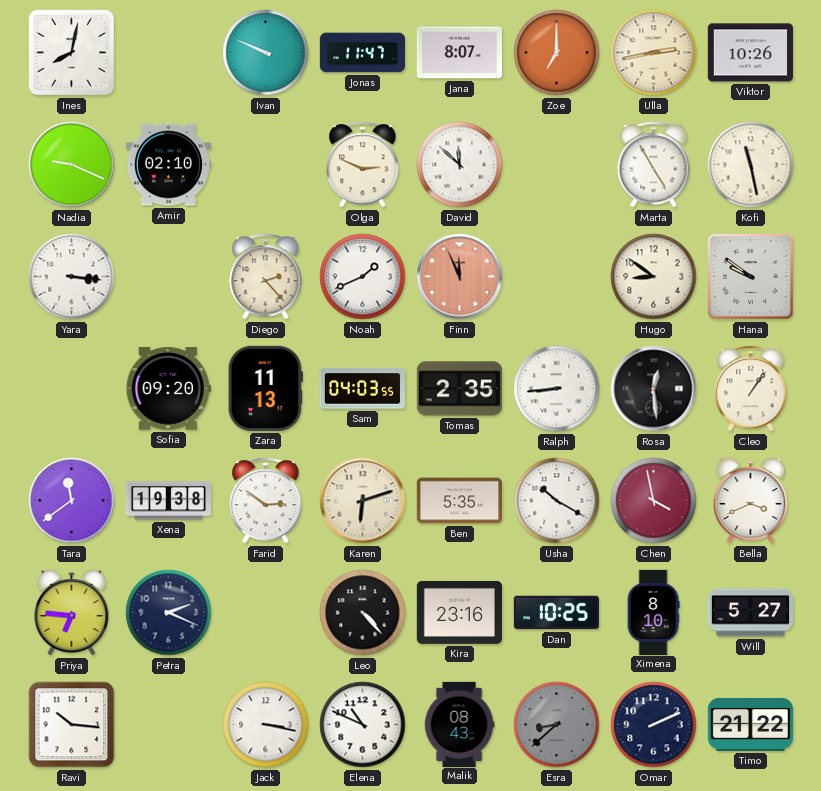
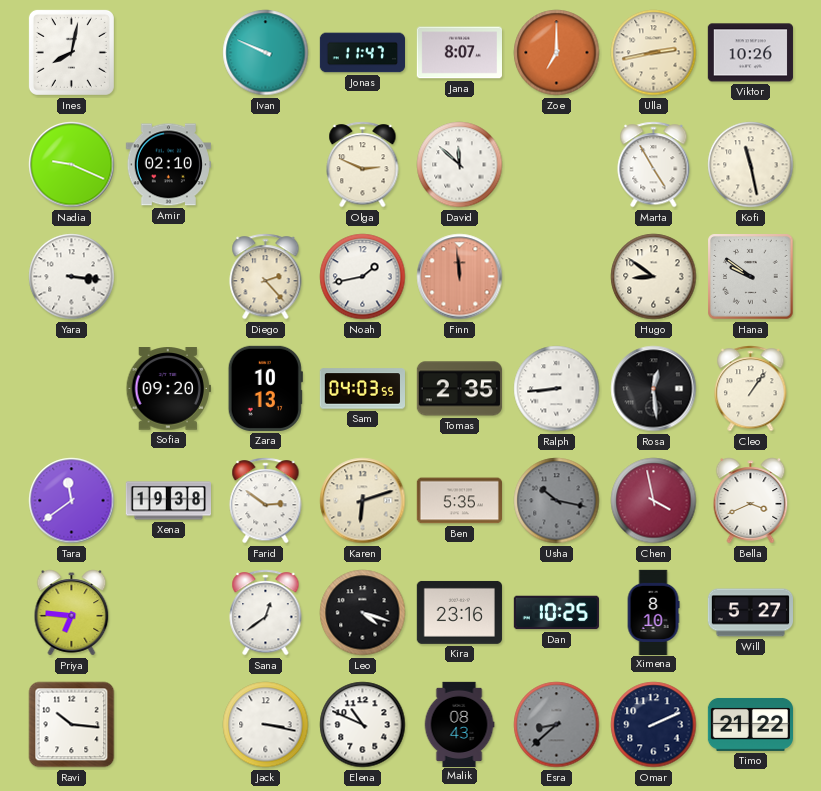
Noah: 1:41 -> 1:43
Finn: 11:56 -> 11:59
Zara: 11:13 -> 10:13
Usha: 10:20 -> 10:17
Usha dial: white -> grey
Petra: 2:19 -> none
Sana: none -> 12:39
Leo: 4:23 -> 4:18
